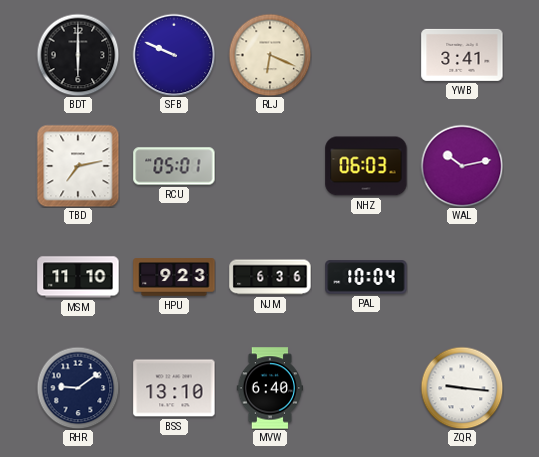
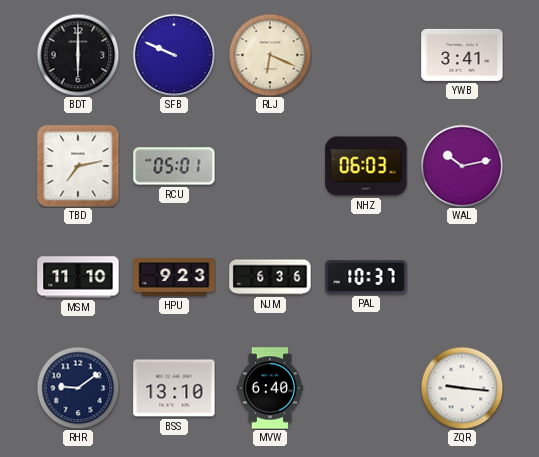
PAL: 10:04 -> 10:37
